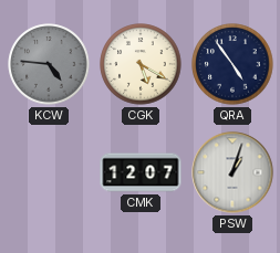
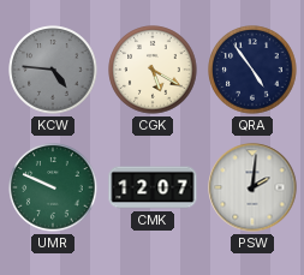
UMR: none -> 9:49
PSW: 1:03 -> 2:01
